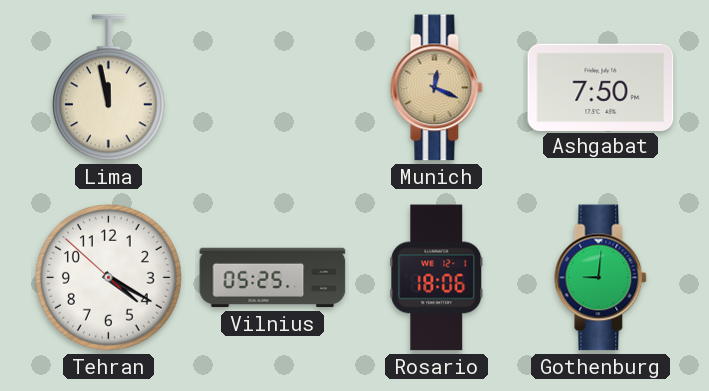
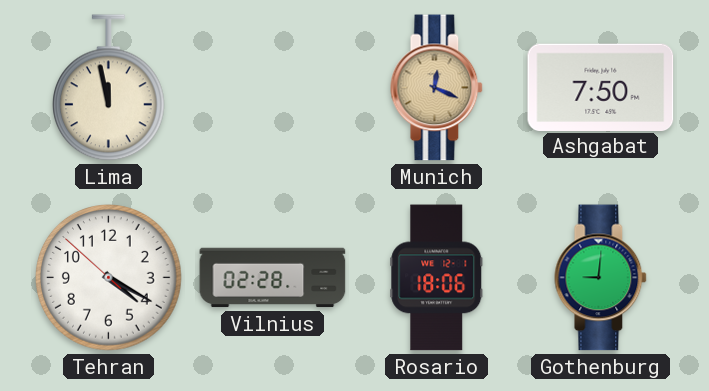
Vilnius: 05:25 -> 02:28
